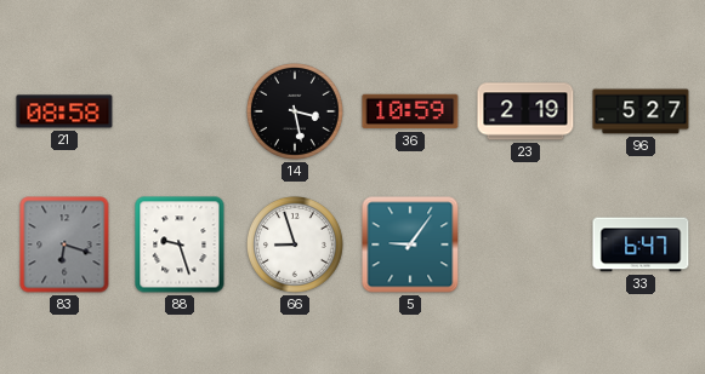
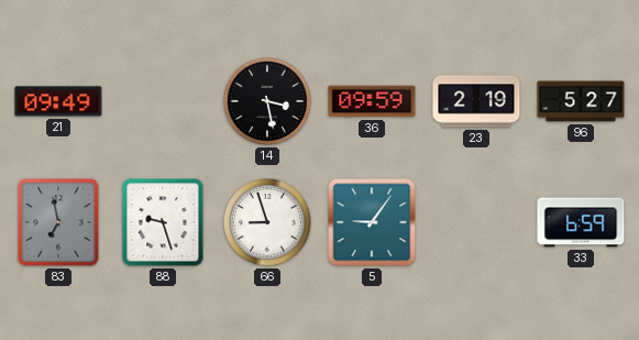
21: 08:58 -> 09:49
36: 10:59 -> 09:59
83: 6:18 -> 6:58
33: 6:47 -> 6:59
